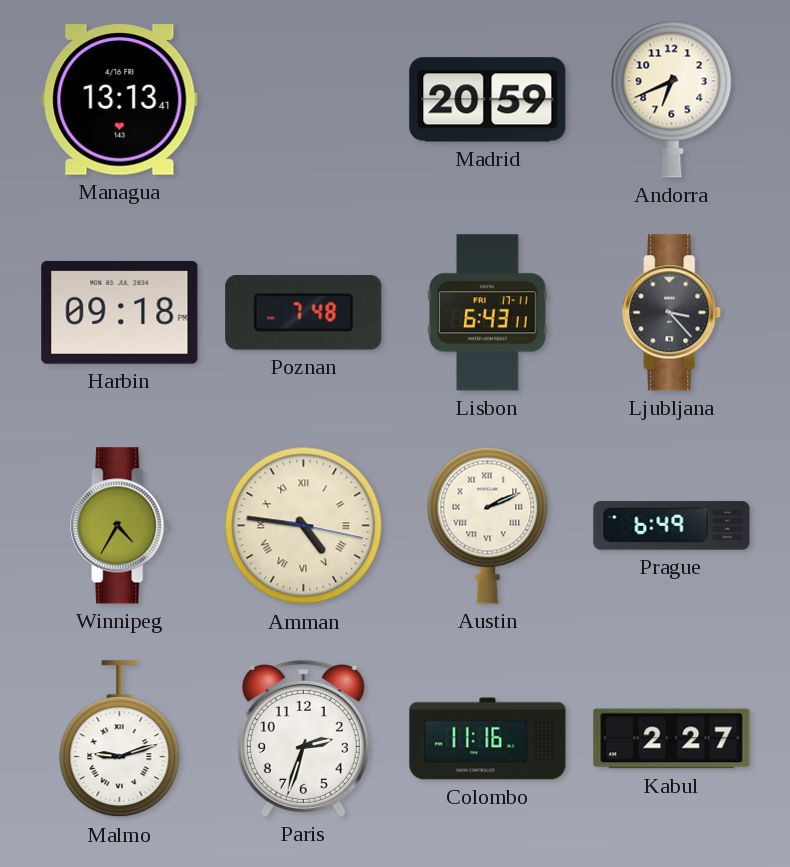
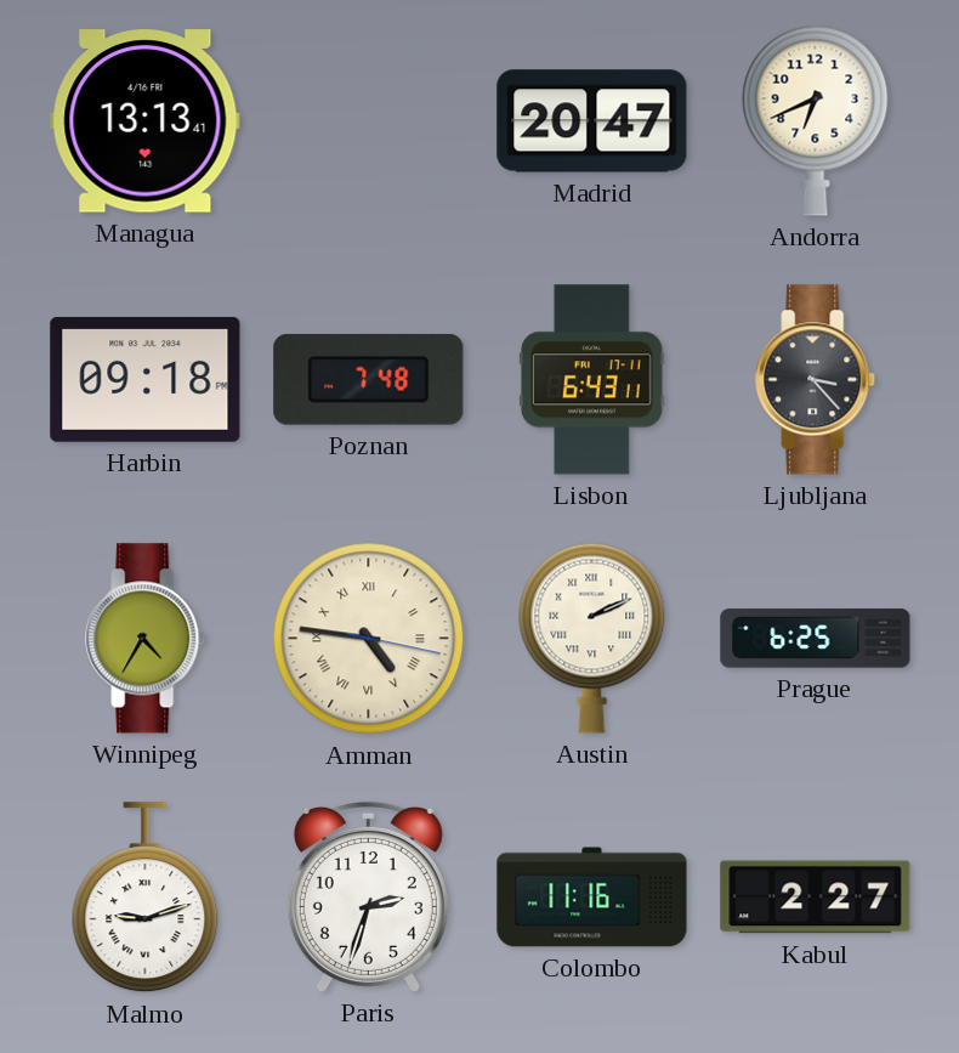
Madrid: 20:59 -> 20:47
Prague: 6:49 -> 6:25
